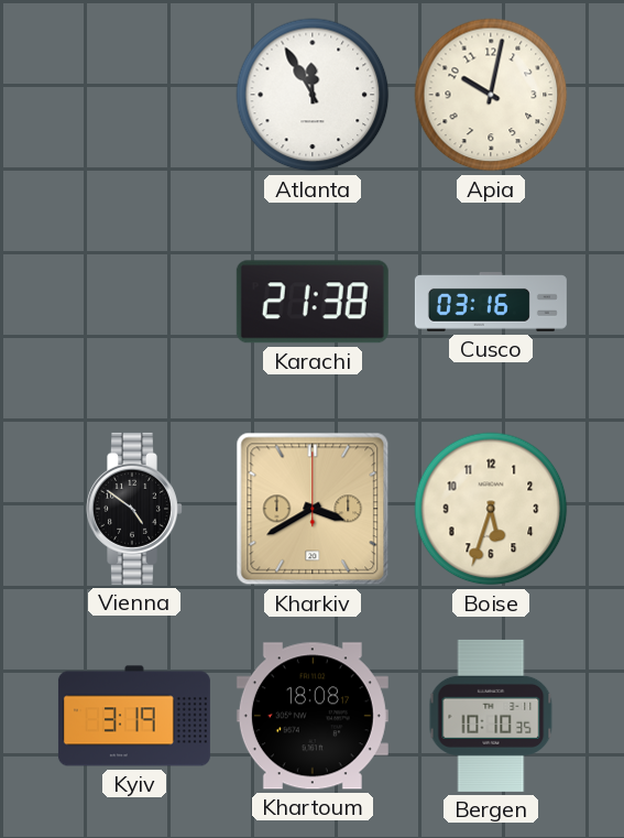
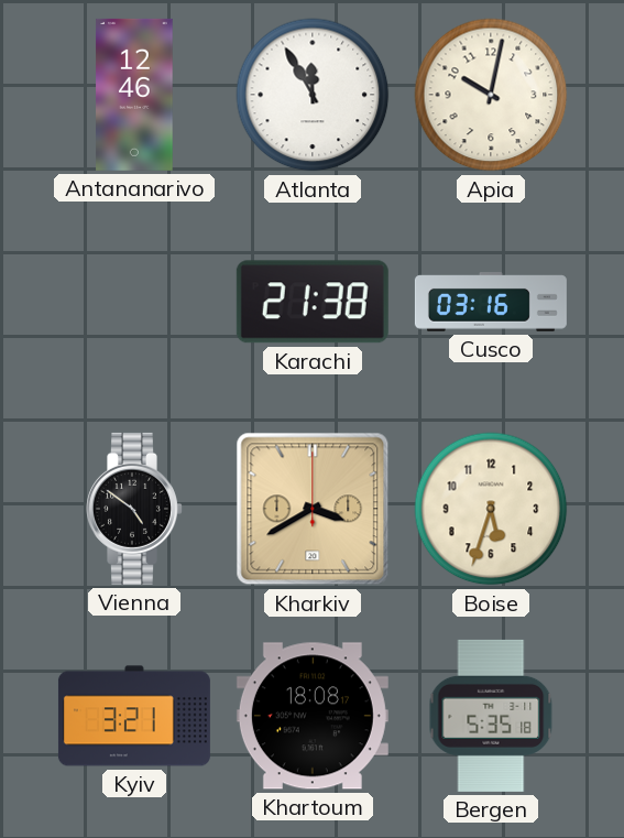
Antananarivo: none -> 12:46
Kyiv: 3:19 -> 3:21
Bergen: 10:10 -> 5:35
